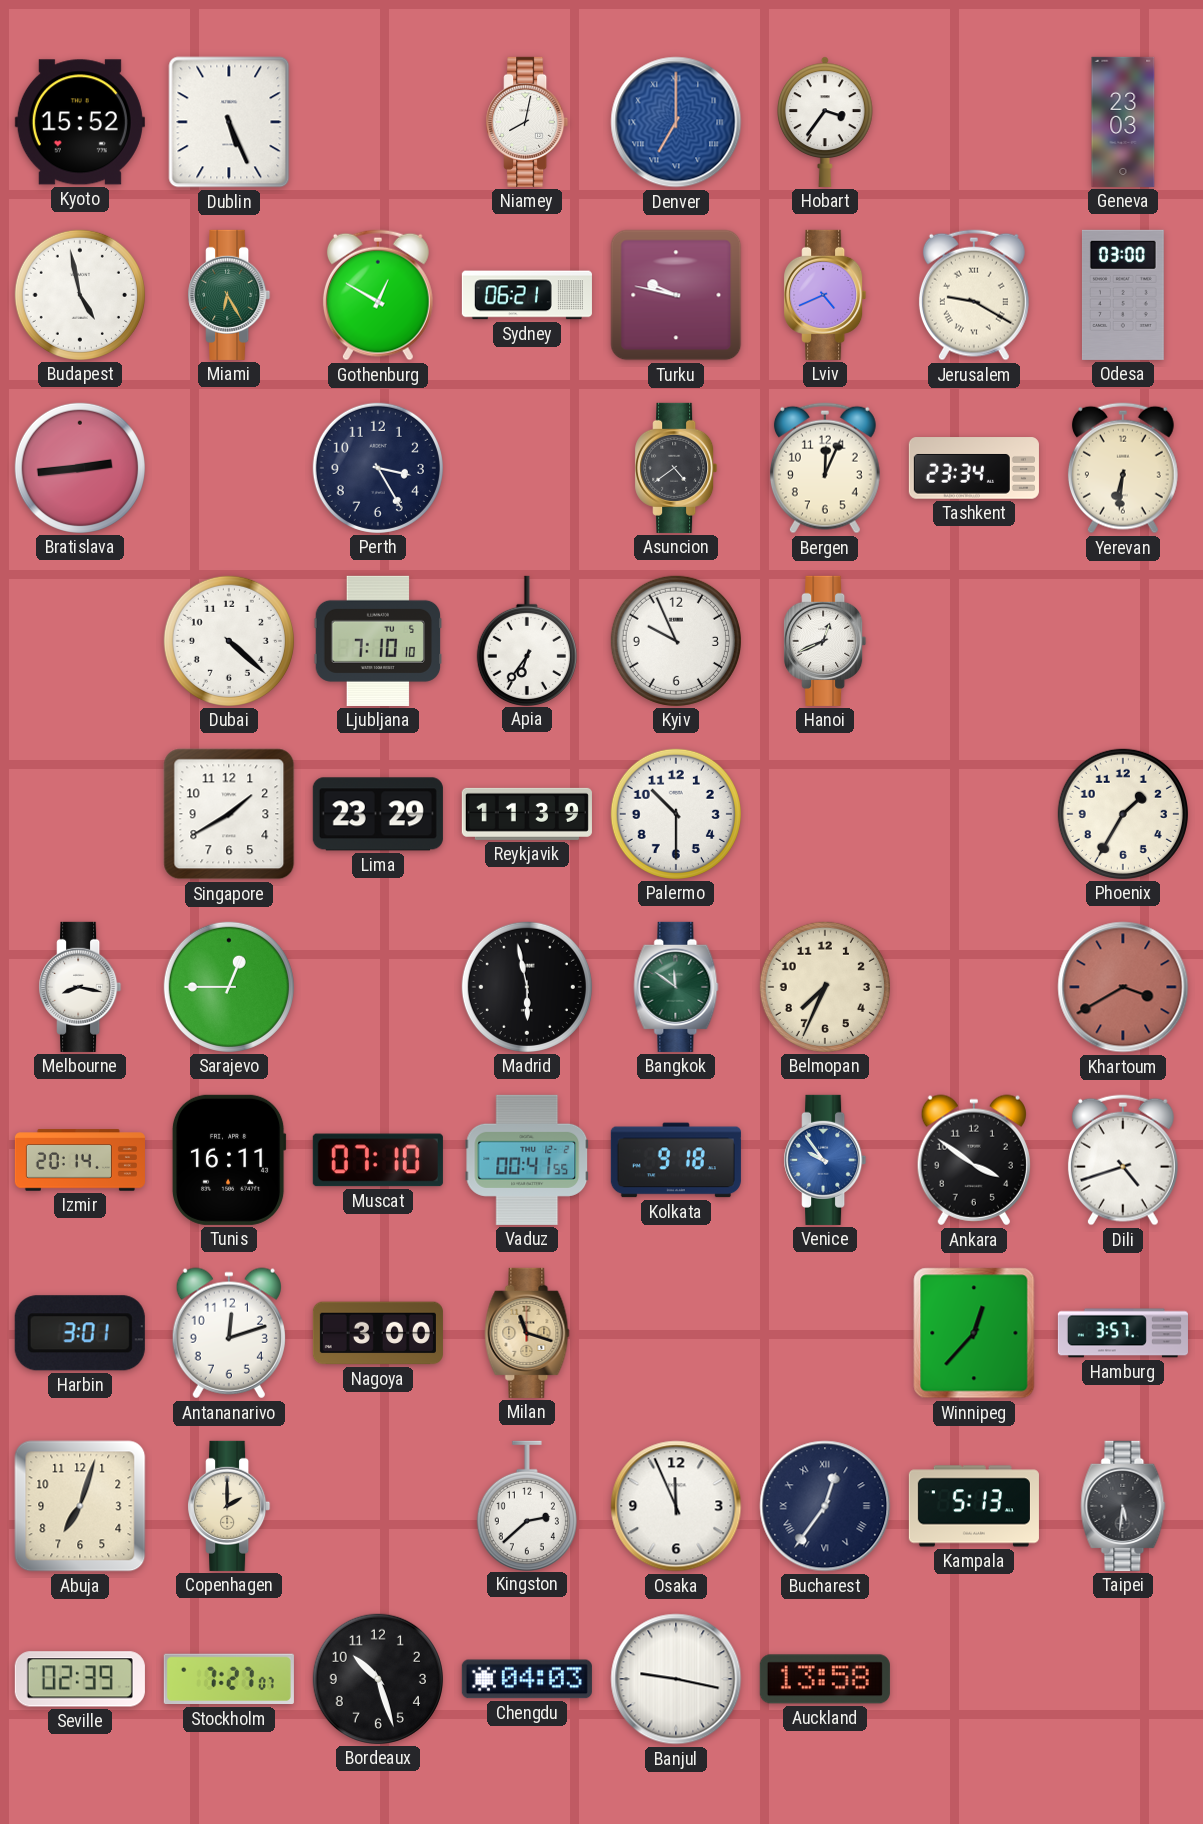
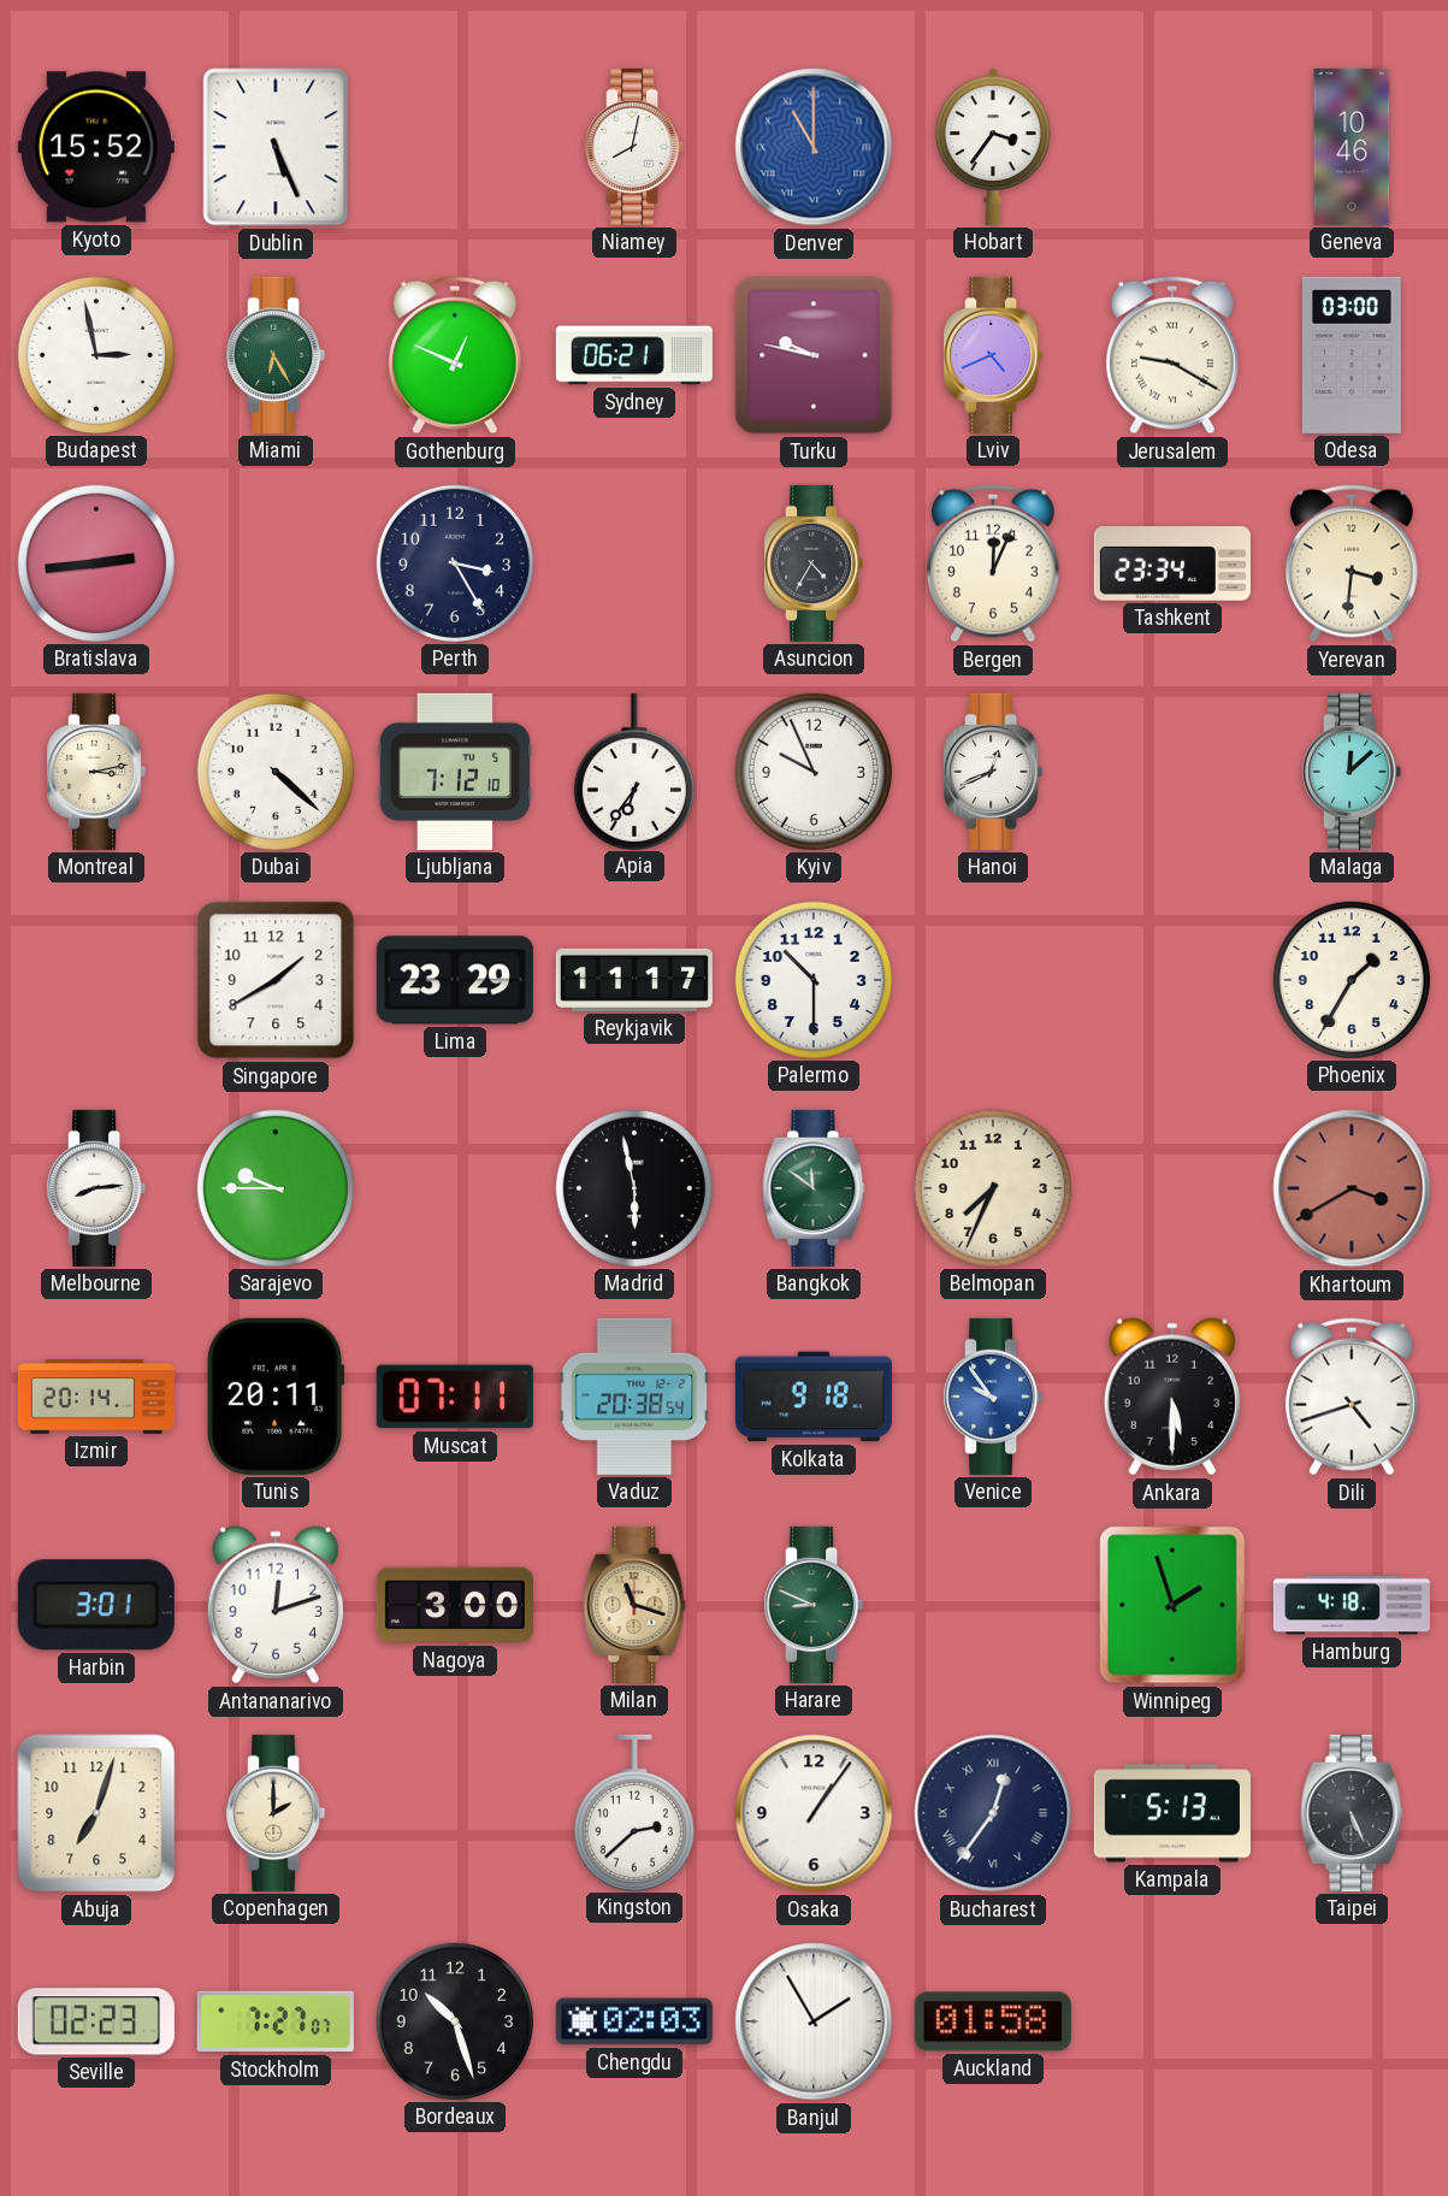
Denver: 7:00 -> 11:00
Geneva: 23:03 -> 10:46
Budapest: 4:58 -> 2:58
Gothenburg: 12:50 -> 12:49
Asuncion: 4:39 -> 4:35
Yerevan: 6:31 -> 3:31
Montreal: none -> 3:13
Ljubljana: 7:10 -> 7:12
Malaga: none -> 12:08
Reykjavik: 11:39 -> 11:17
Melbourne: 8:17 -> 8:14
Sarajevo: 12:45 -> 9:45
Tunis: 16:11 -> 20:11
Muscat: 07:10 -> 07:11
Vaduz: 00:41 -> 20:38
Ankara: 3:51 -> 5:30
Harare: none -> 8:49
Winnipeg: 12:37 -> 1:57
Hamburg: 3:57 -> 4:18
Osaka: 11:56 -> 1:06
Taipei: 5:31 -> 5:26
Seville: 02:39 -> 02:23
Chengdu: 04:03 -> 02:03
Banjul: 9:17 -> 1:55
Auckland: 13:58 -> 01:58
